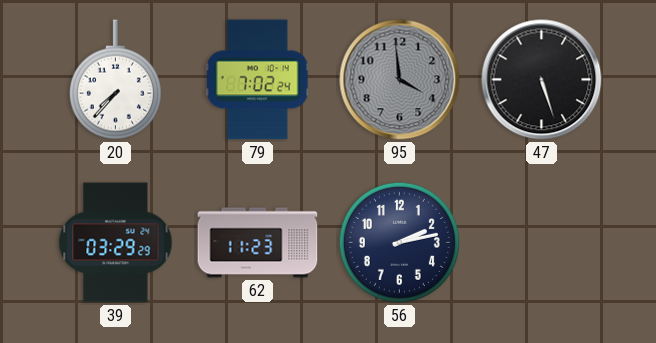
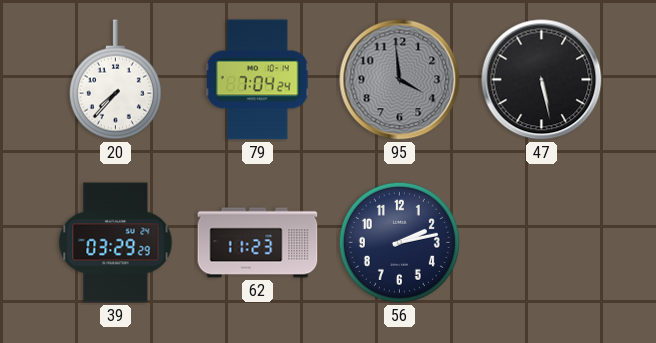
79: 7:02 -> 7:04
47: 5:27 -> 5:28
